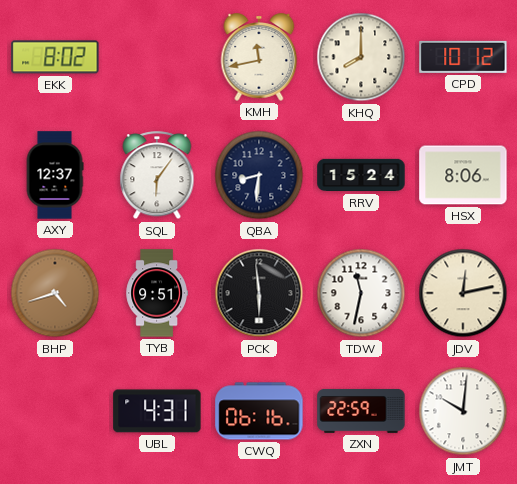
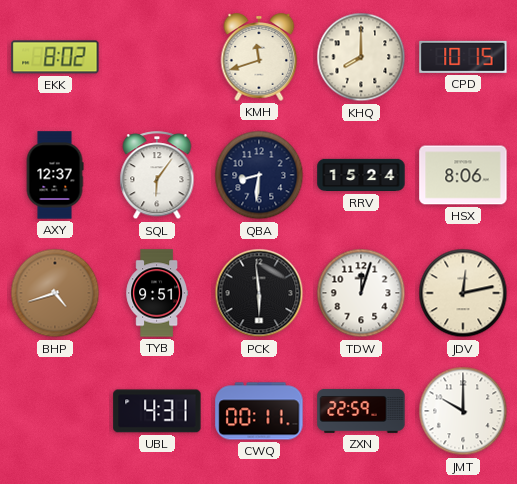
KMH: 11:43 -> 11:42
CPD: 10:12 -> 10:15
TDW: 11:32 -> 12:03
CWQ: 06:16 -> 00:11
JMT: 10:01 -> 10:00
